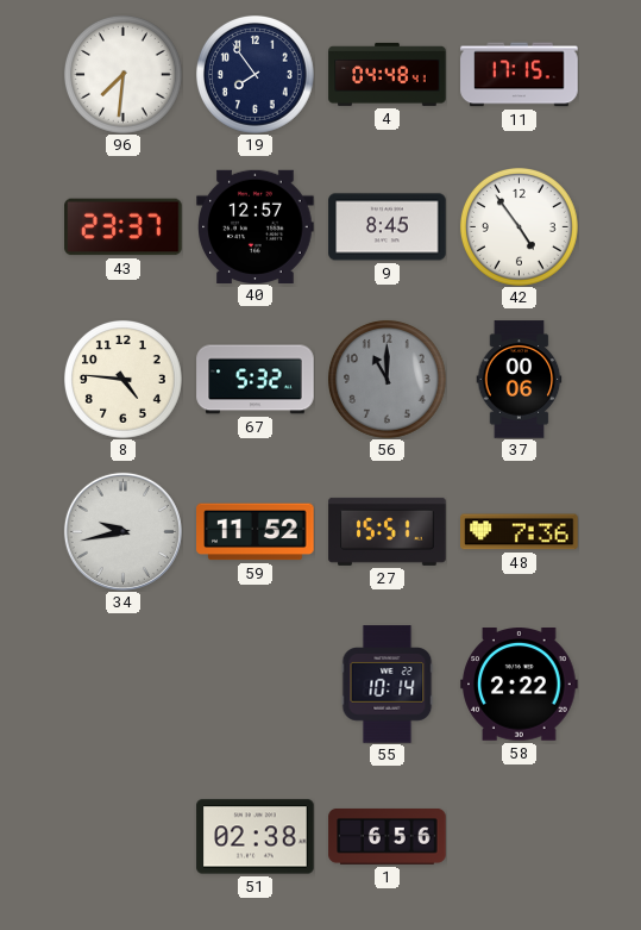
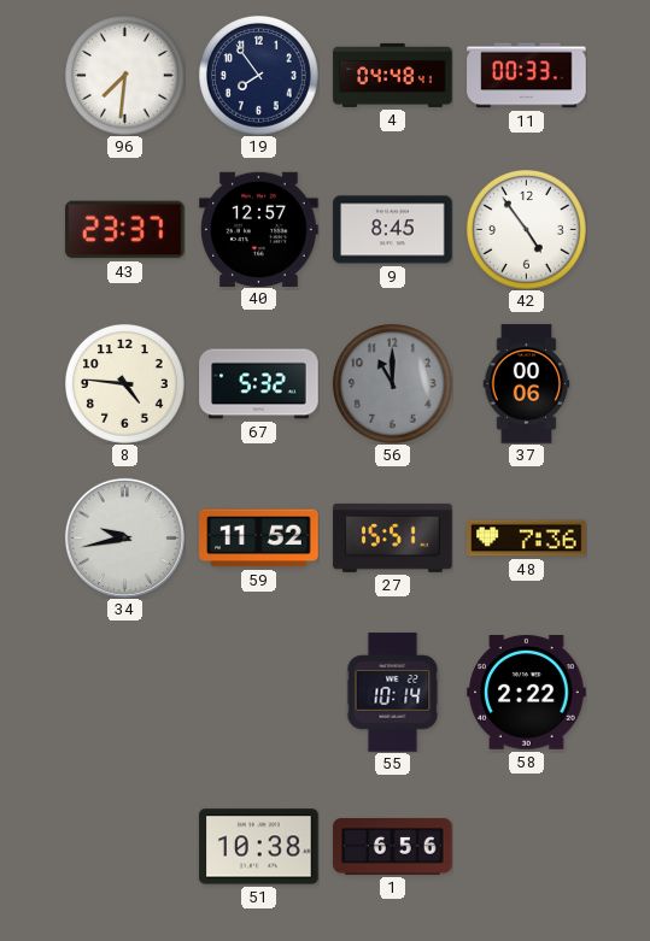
11: 17:15 -> 00:33
51: 02:38 -> 10:38
